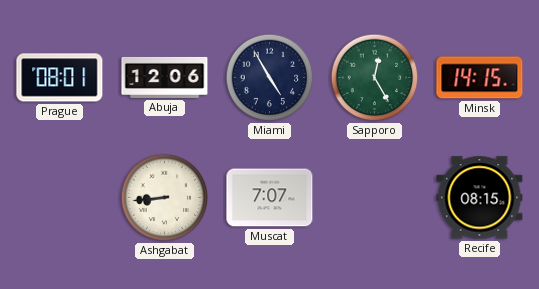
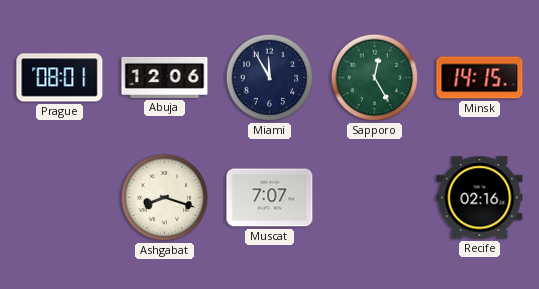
Miami: 4:55 -> 11:55
Ashgabat: 8:44 -> 8:18
Recife: 08:15 -> 02:16
